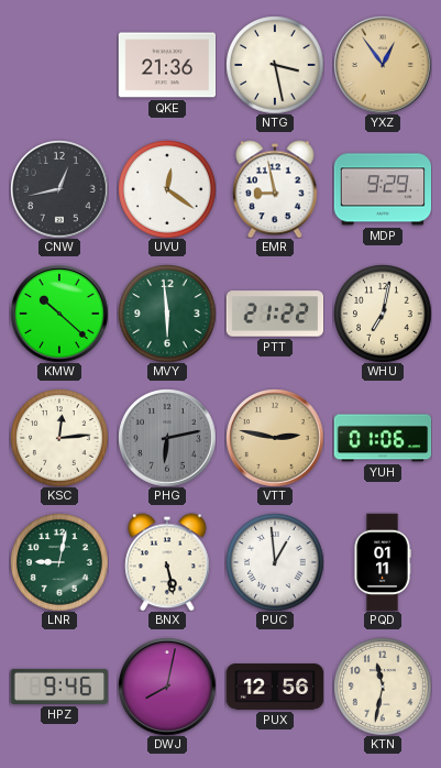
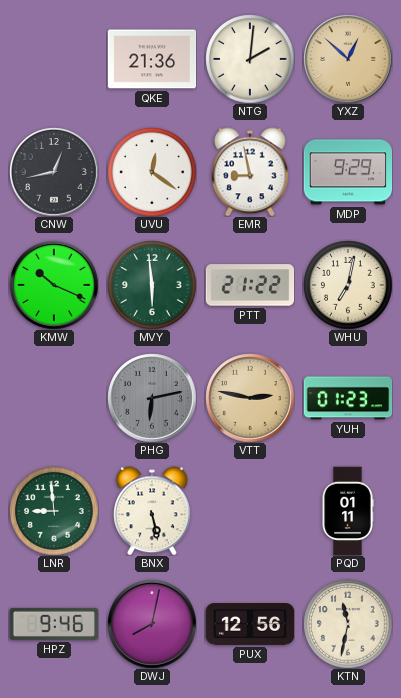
NTG: 3:28 -> 2:01
YXZ: 12:54 -> 12:52
KMW: 10:22 -> 10:19
KSC: 12:14 -> none
YUH: 01:06 -> 01:23
LNR: 9:02 -> 8:59
PUC: 12:59 -> none
